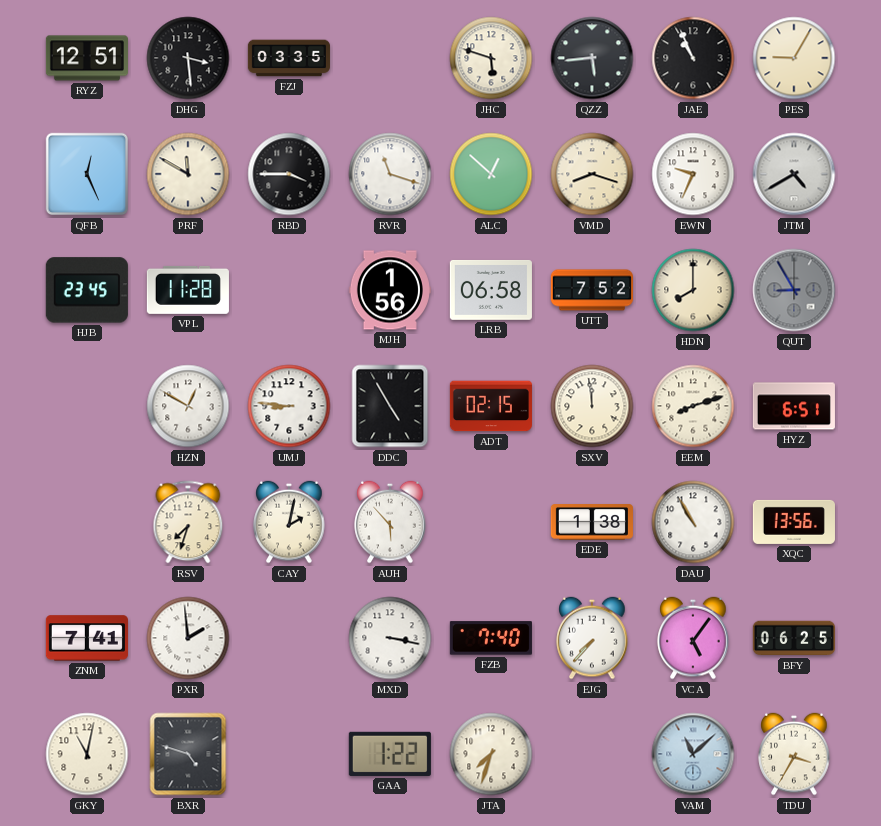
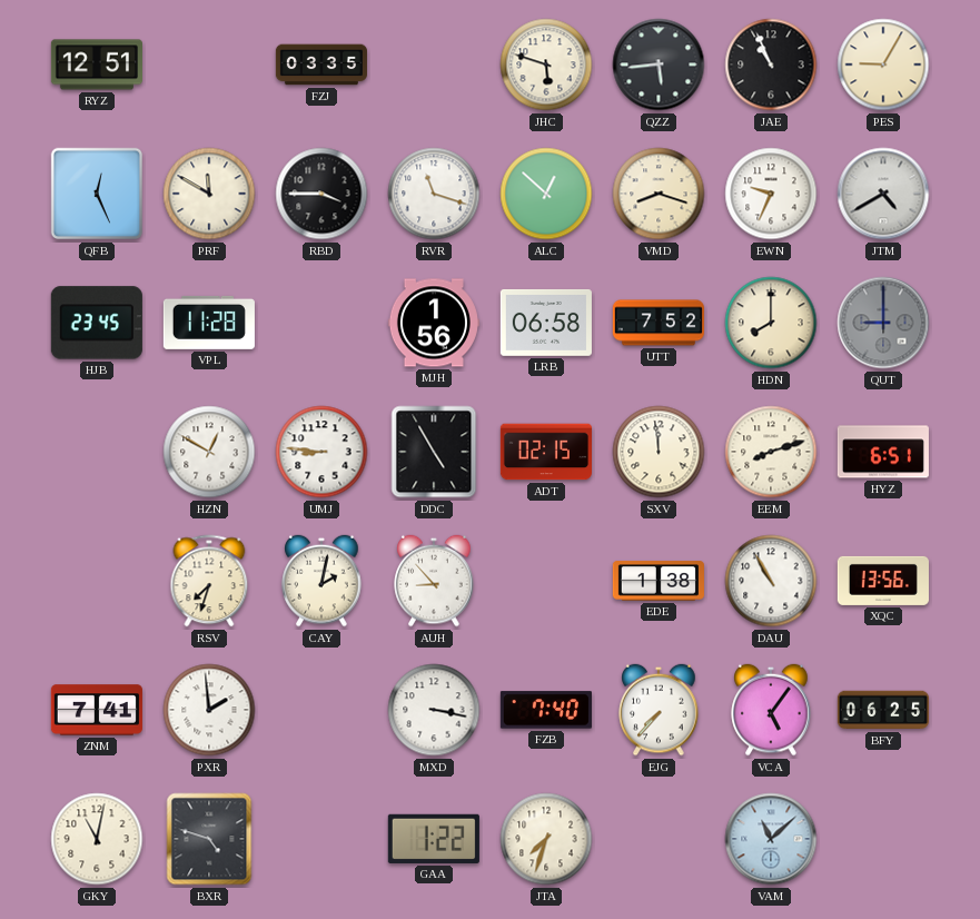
DHG: 3:29 -> none
QUT: 8:55 -> 9:00
AUH: 5:53 -> 8:53
TDU: 3:35 -> none
